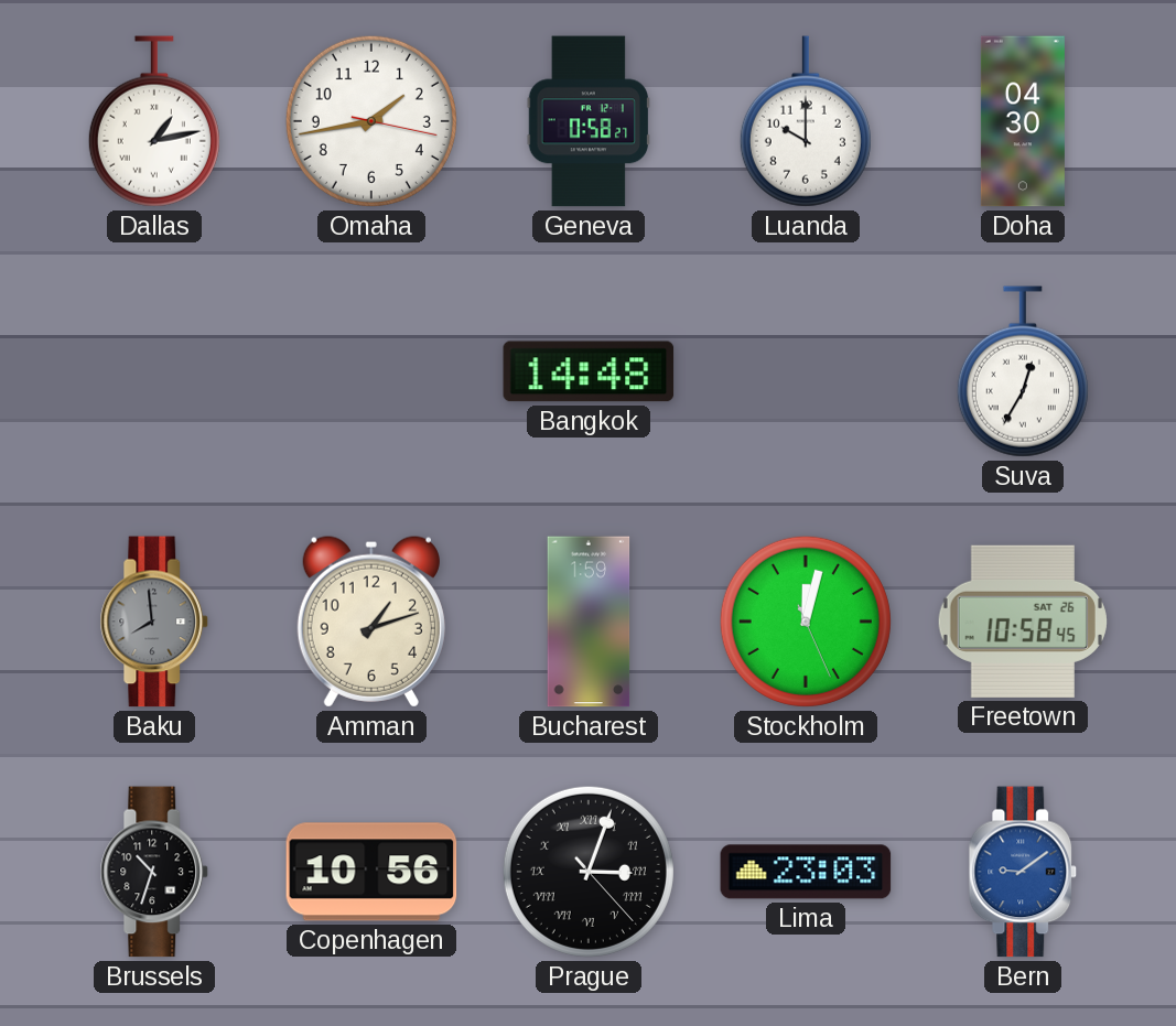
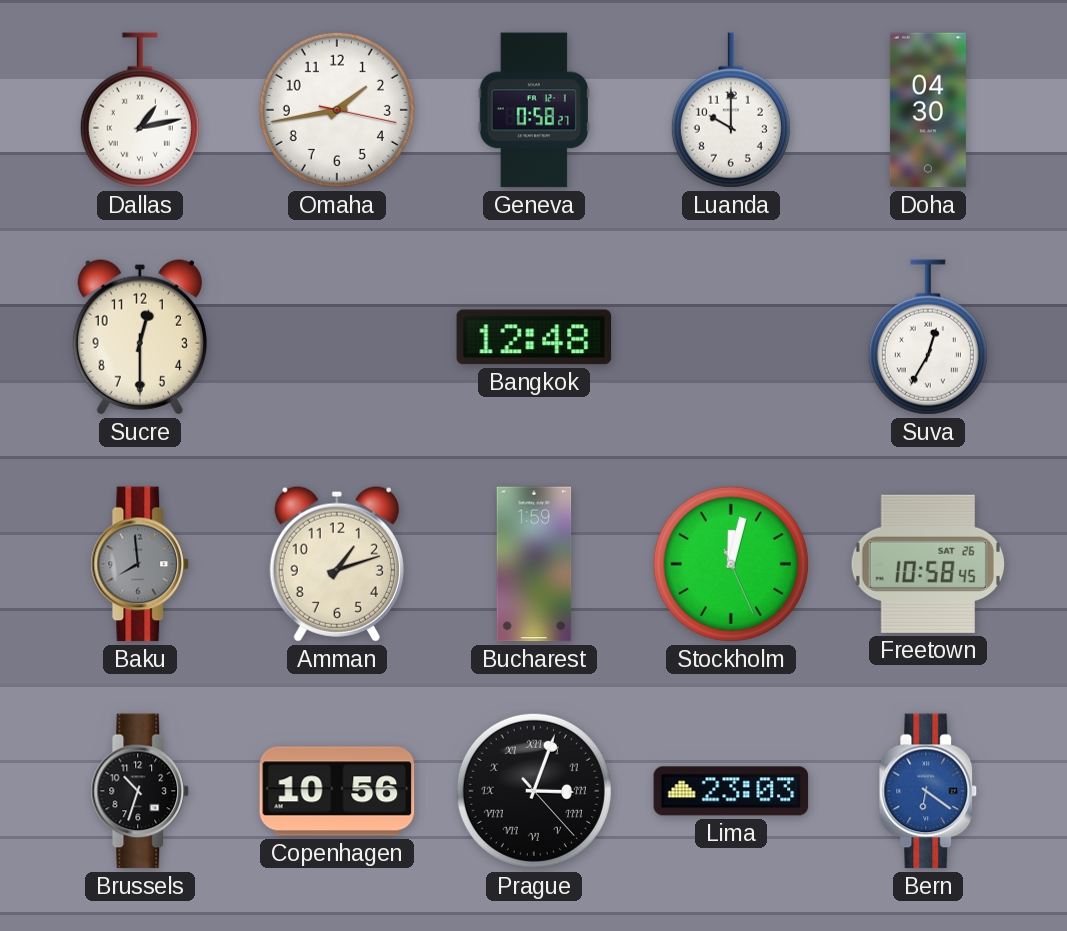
Sucre: none -> 12:30
Bangkok: 14:48 -> 12:48
Bern: 9:09 -> 6:21
